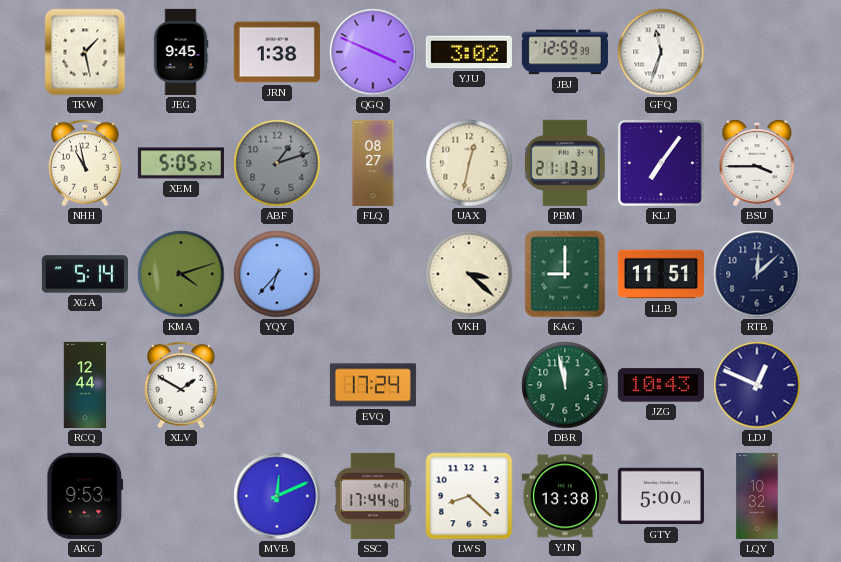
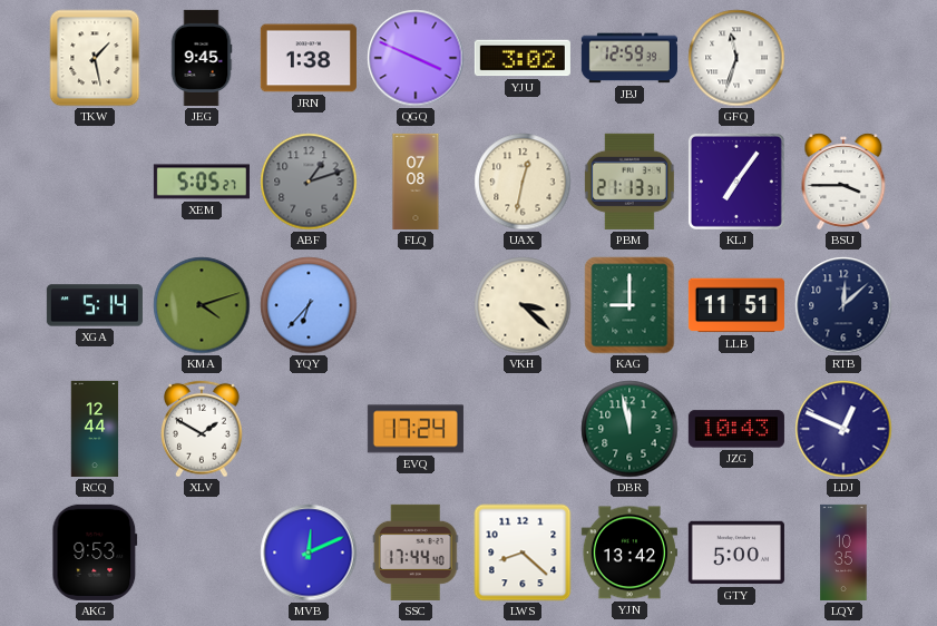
NHH: 10:58 -> none
FLQ: 08:27 -> 07:08
YJN: 13:38 -> 13:42
LQY: 10:32 -> 10:35
